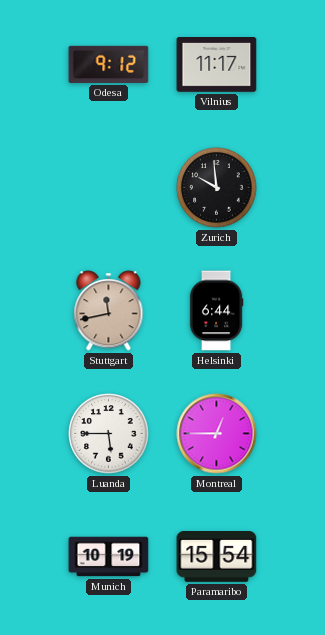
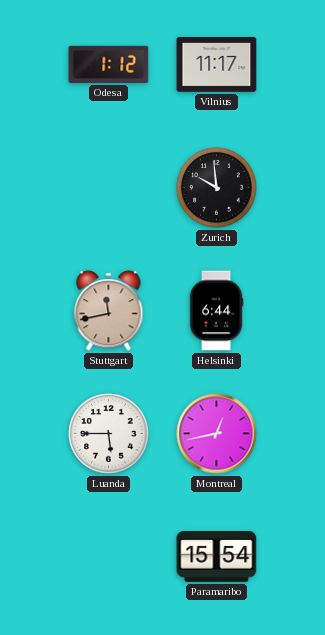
Odesa: 9:12 -> 1:12
Montreal: 12:45 -> 12:43
Munich: 10:19 -> none
